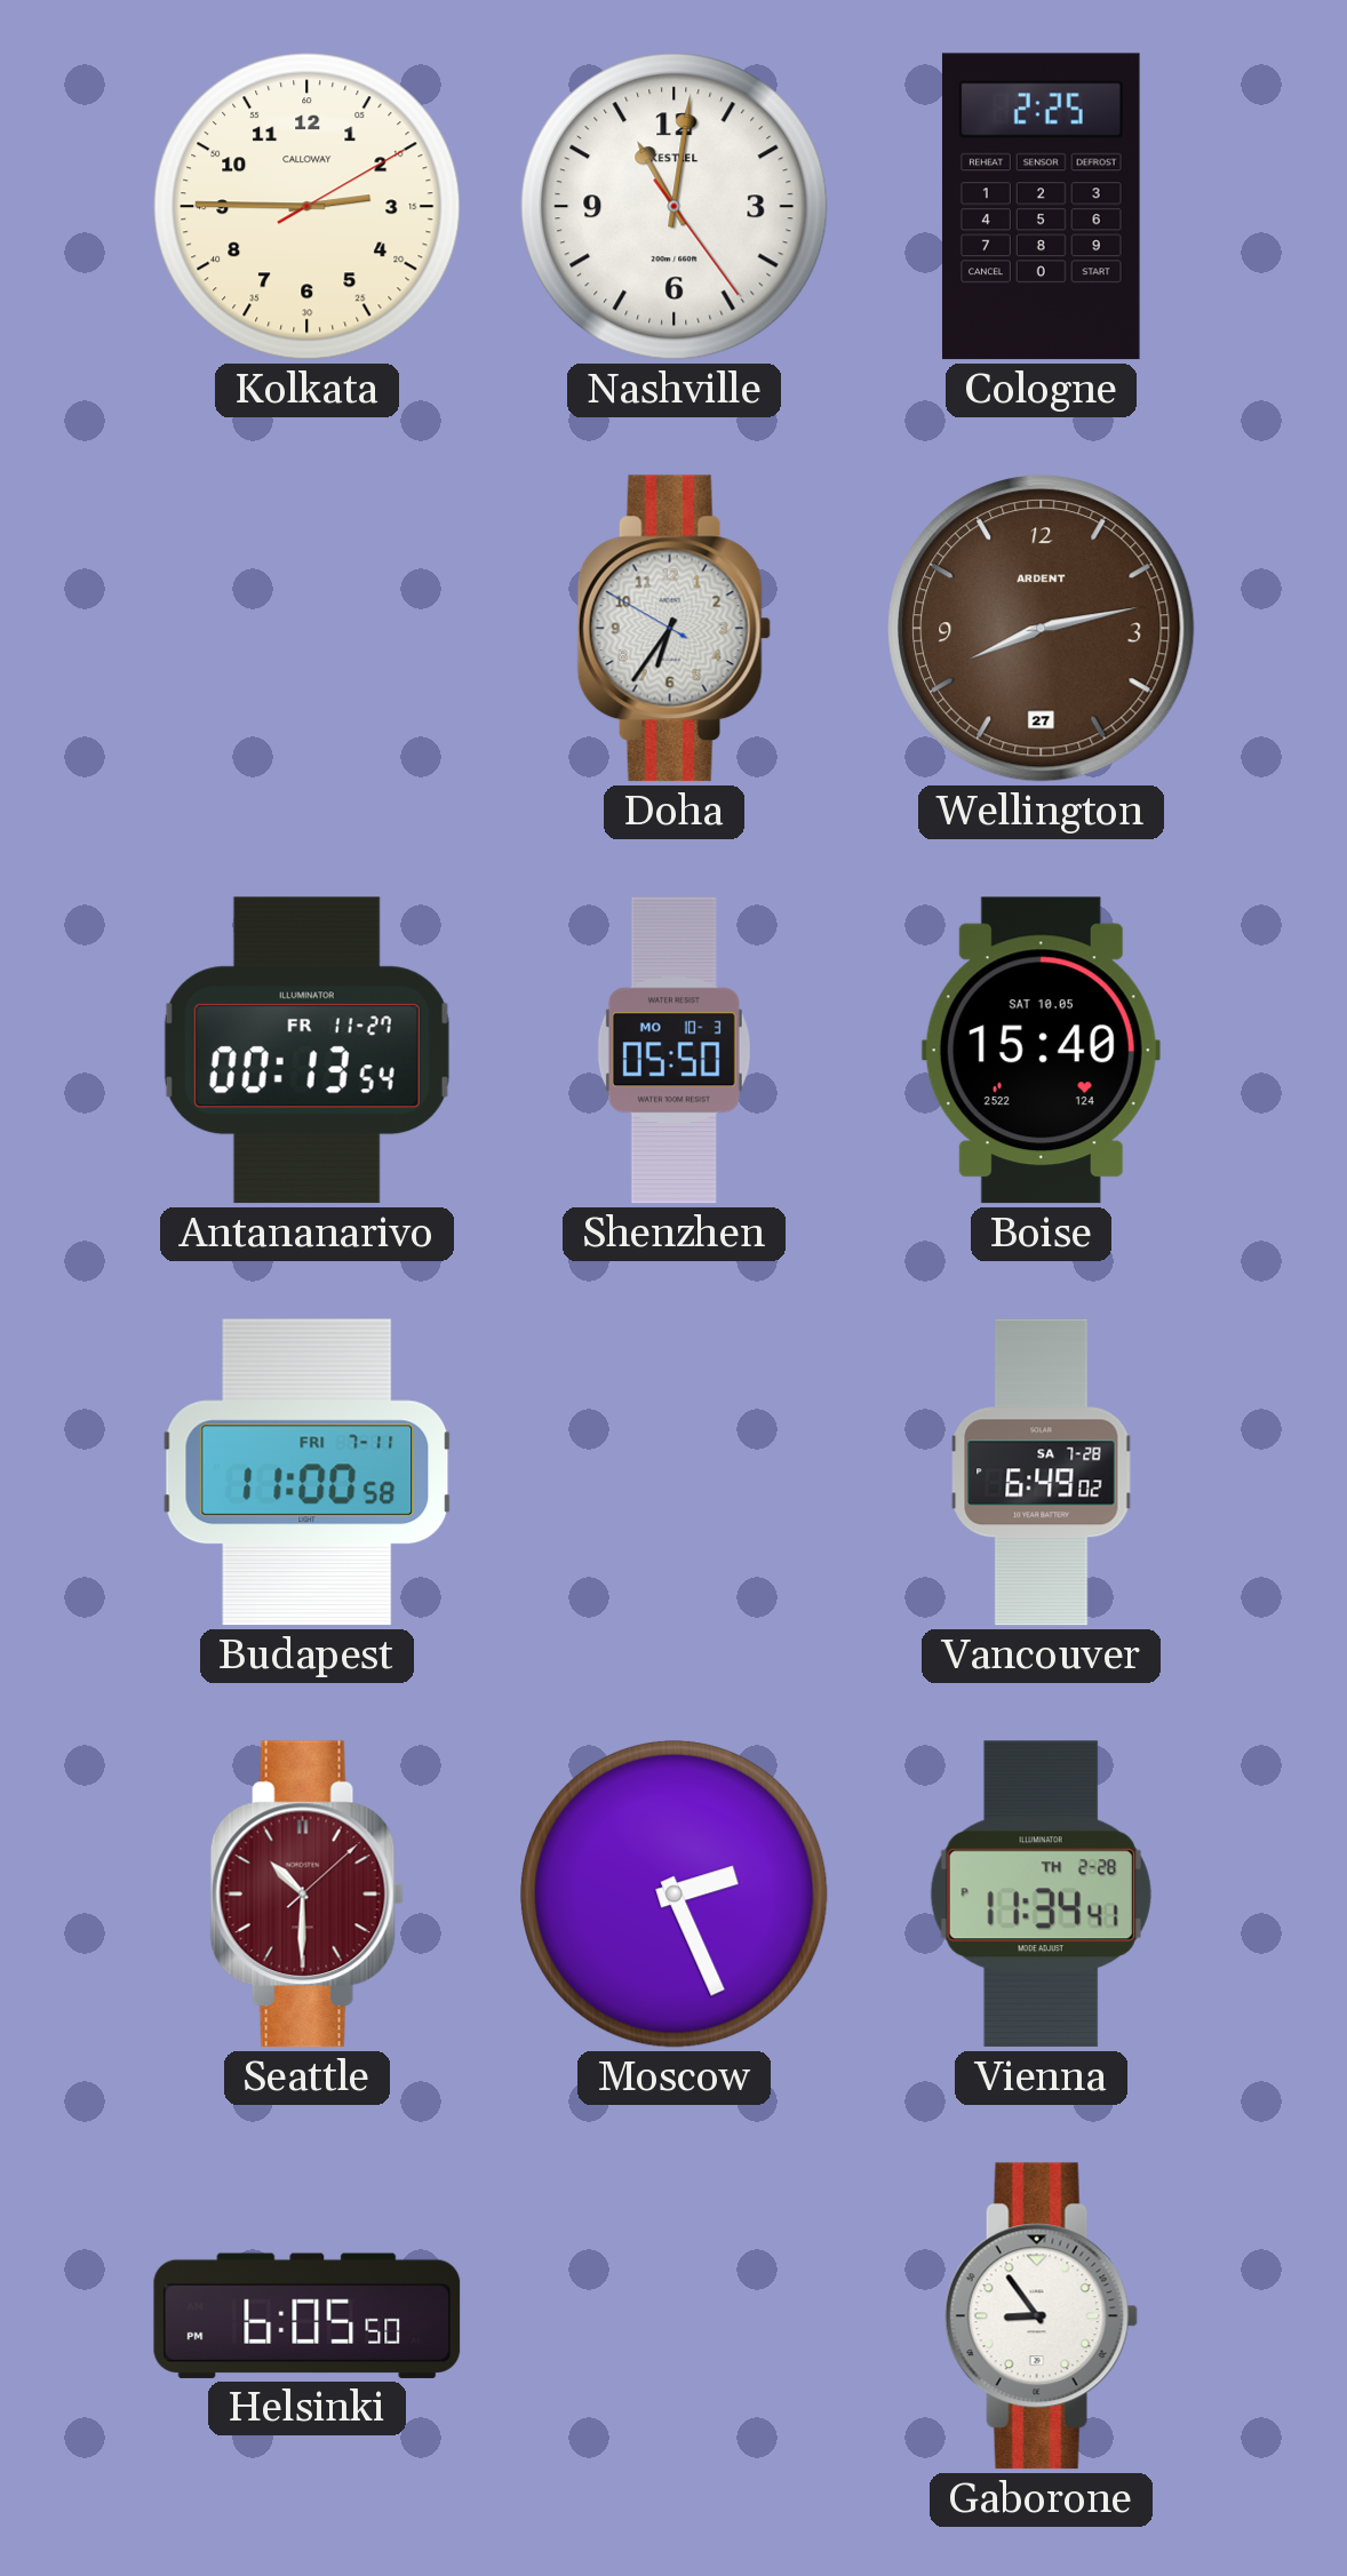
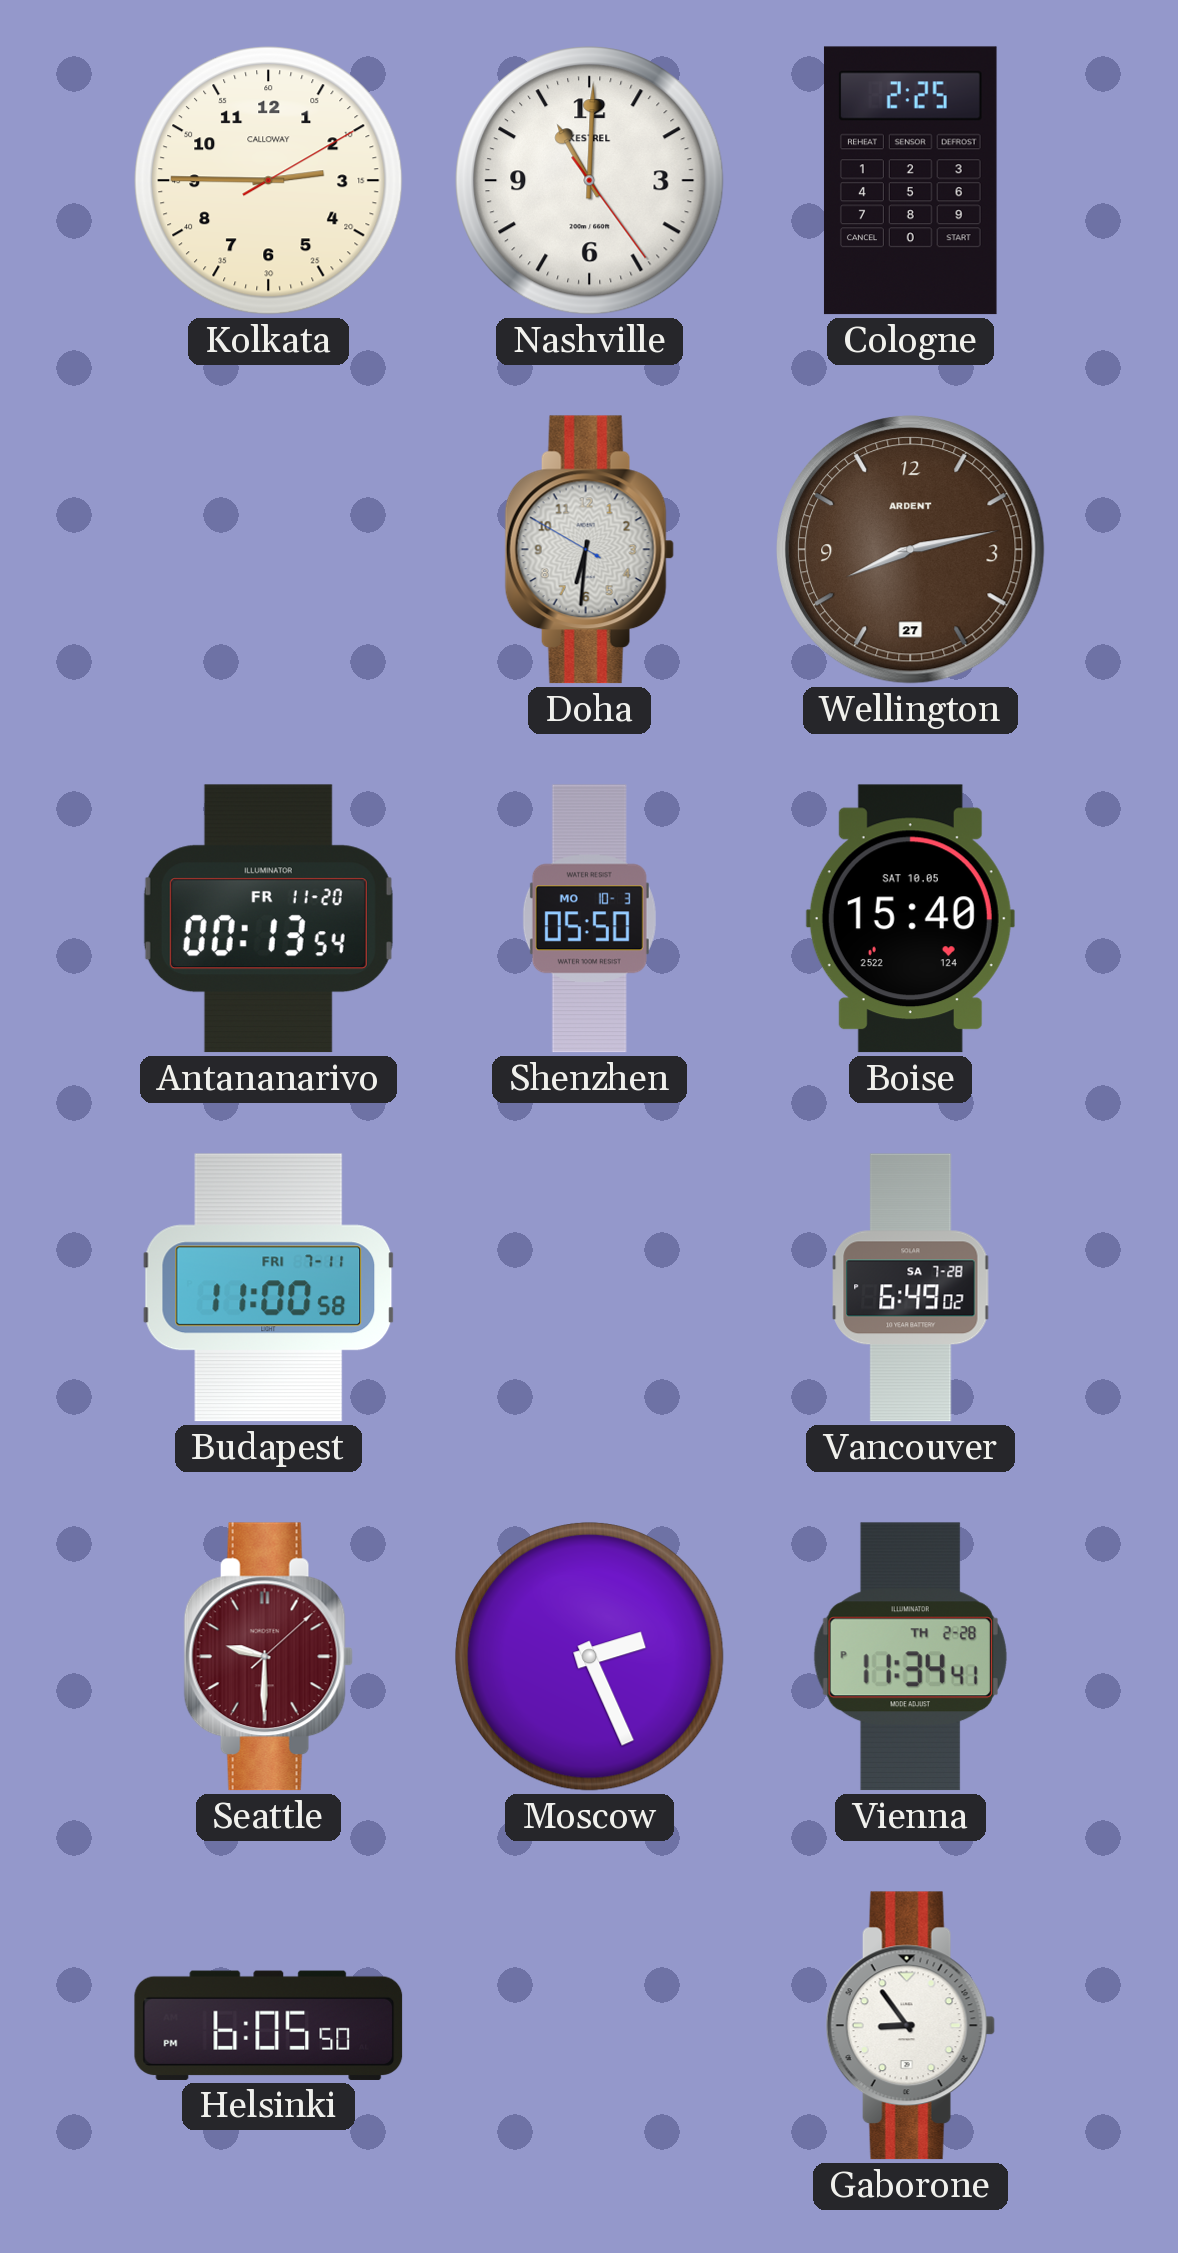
Nashville: 11:01 -> 11:00
Doha: 6:35 -> 6:30
Antananarivo date: FR 11-27 -> FR 11-20
Seattle: 10:30 -> 9:30
